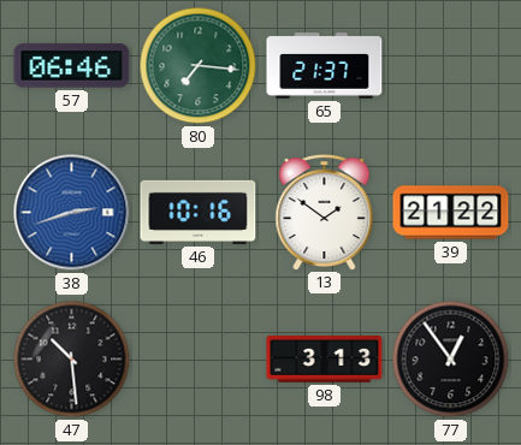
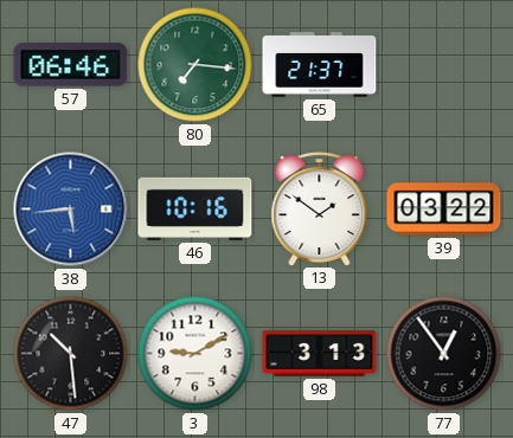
38: 2:42 -> 5:44
39: 21:22 -> 03:22
3: none -> 9:10
